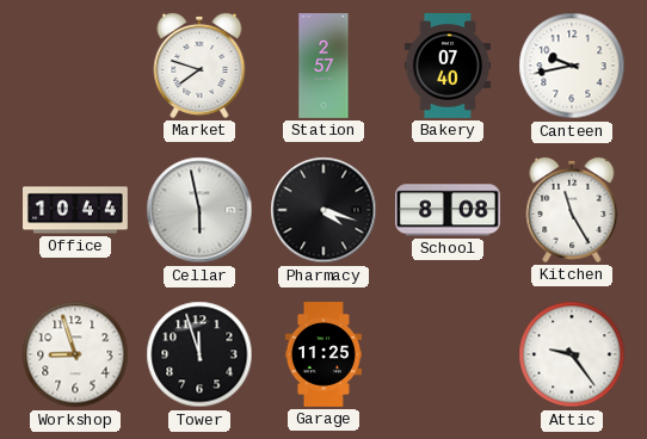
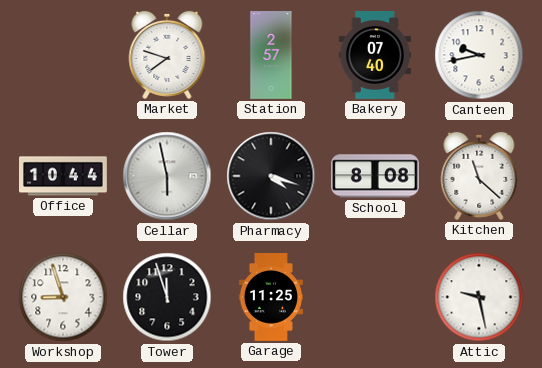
Kitchen: 11:25 -> 11:22
Attic: 9:24 -> 9:28
